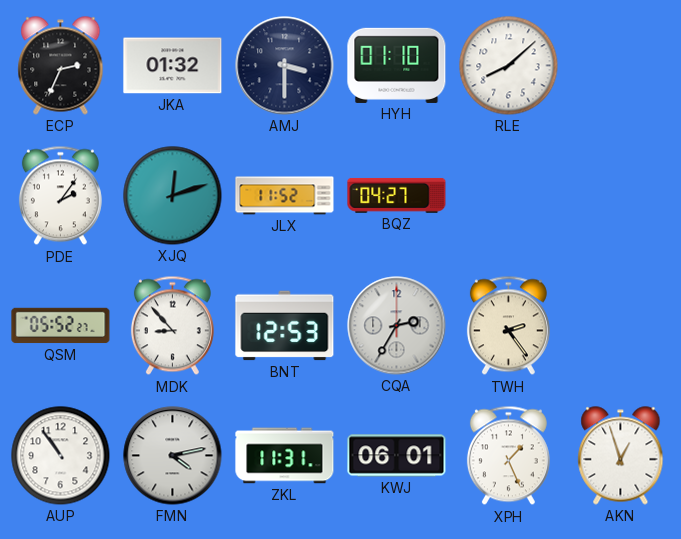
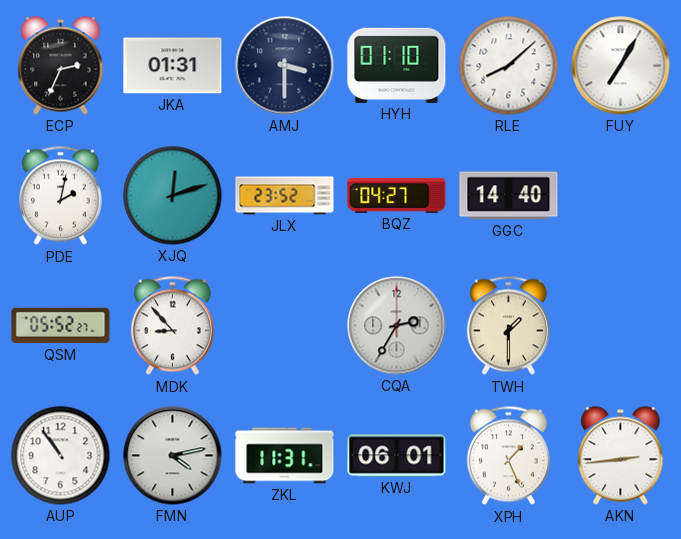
JKA: 01:32 -> 01:31
FUY: none -> 7:05
PDE: 2:06 -> 2:02
JLX: 11:52 -> 23:52
GGC: none -> 14:40
BNT: 12:53 -> none
TWH: 2:24 -> 1:30
AKN: 12:57 -> 2:44
